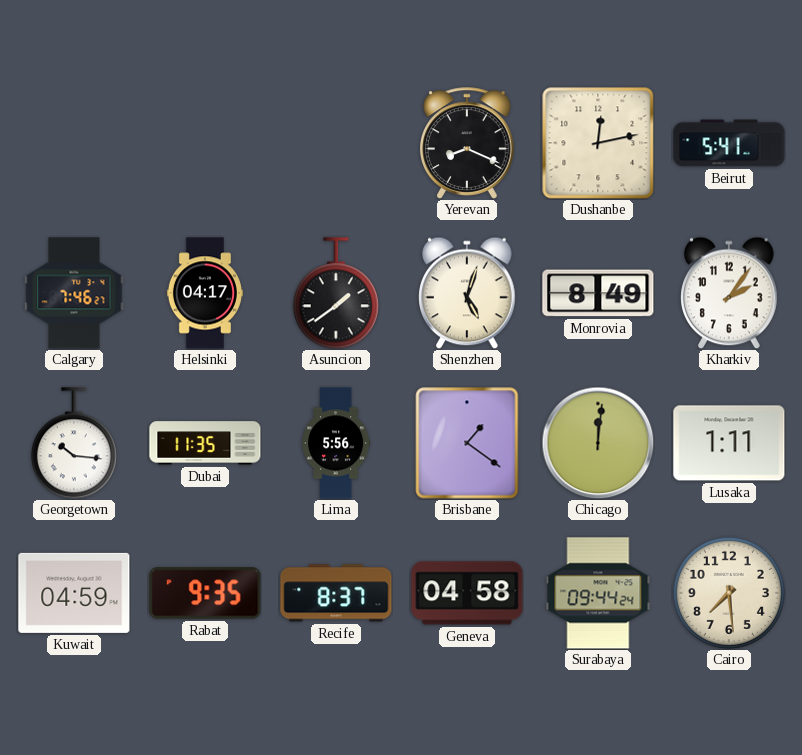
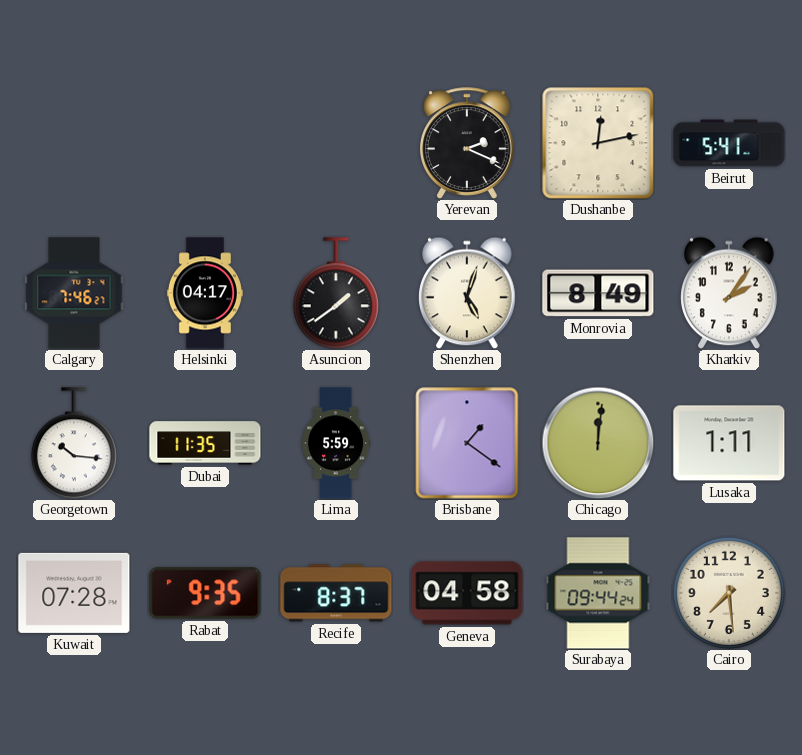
Yerevan: 8:19 -> 2:19
Lima: 5:56 -> 5:59
Kuwait: 04:59 -> 07:28
